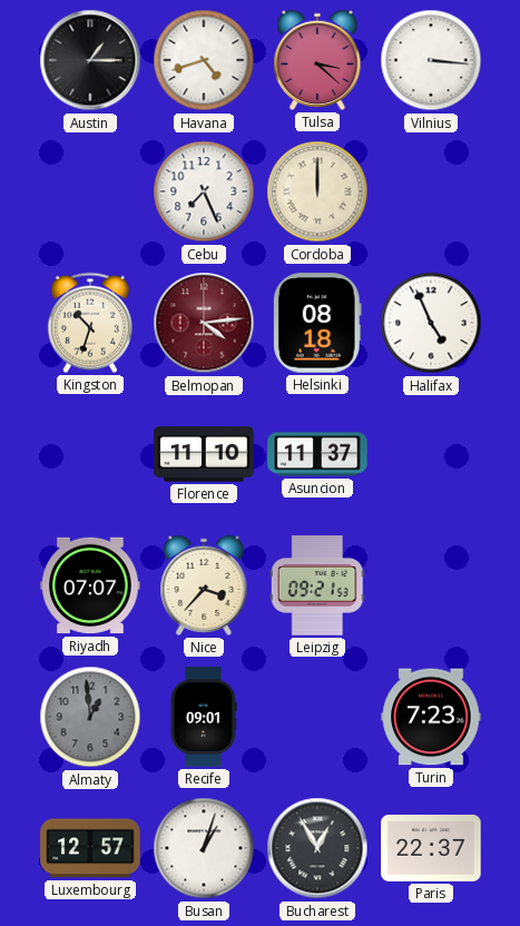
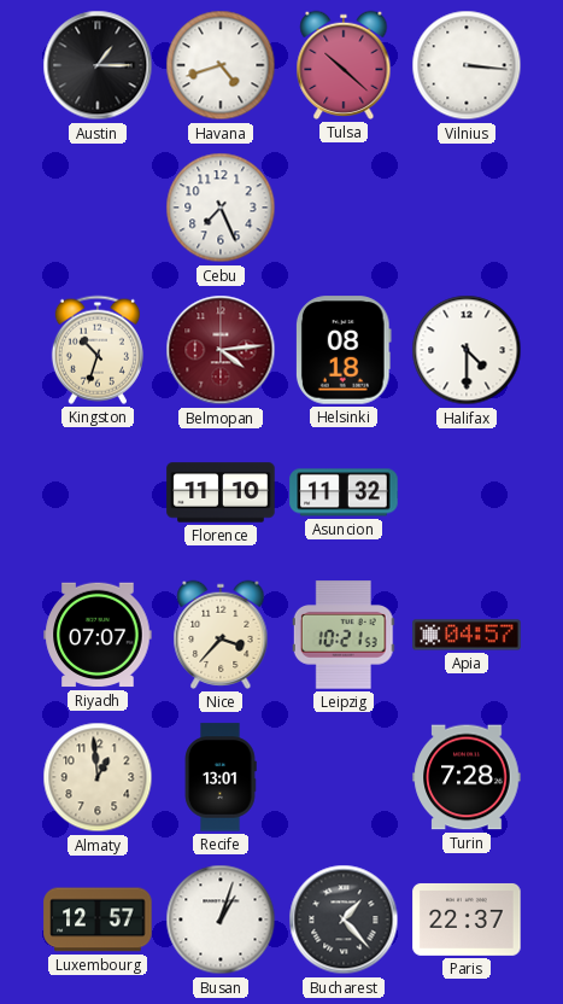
Tulsa: 3:22 -> 10:22
Cordoba: 12:00 -> none
Halifax: 4:56 -> 4:30
Asuncion: 11:37 -> 11:32
Leipzig: 09:21 -> 10:21
Apia: none -> 04:57
Almaty dial: grey -> cream
Recife: 09:01 -> 13:01
Turin: 7:23 -> 7:28
Bucharest: 12:55 -> 1:23
